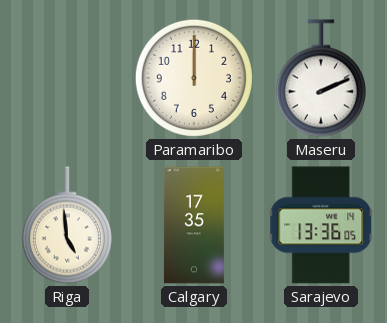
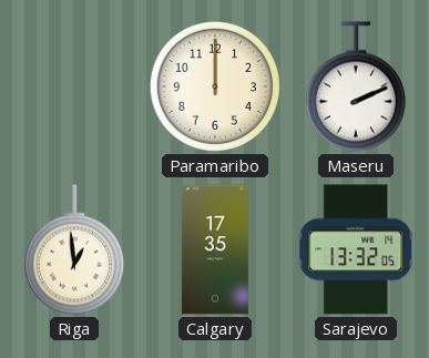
Riga: 4:59 -> 12:59
Sarajevo: 13:36 -> 13:32
